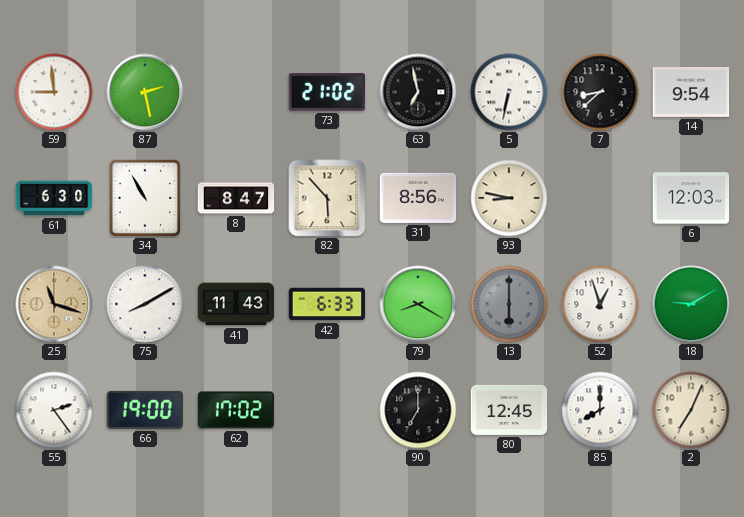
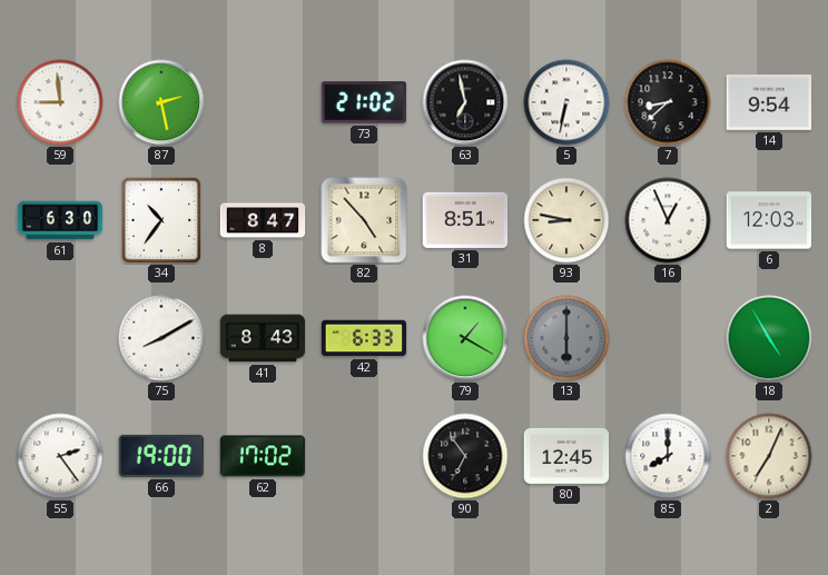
34: 10:55 -> 10:36
82: 5:53 -> 4:53
31: 8:56 -> 8:51
16: none -> 12:56
25: 11:18 -> none
41: 11:43 -> 8:43
79: 8:20 -> 1:20
52: 12:57 -> none
18: 9:10 -> 4:55
90: 7:00 -> 6:54
